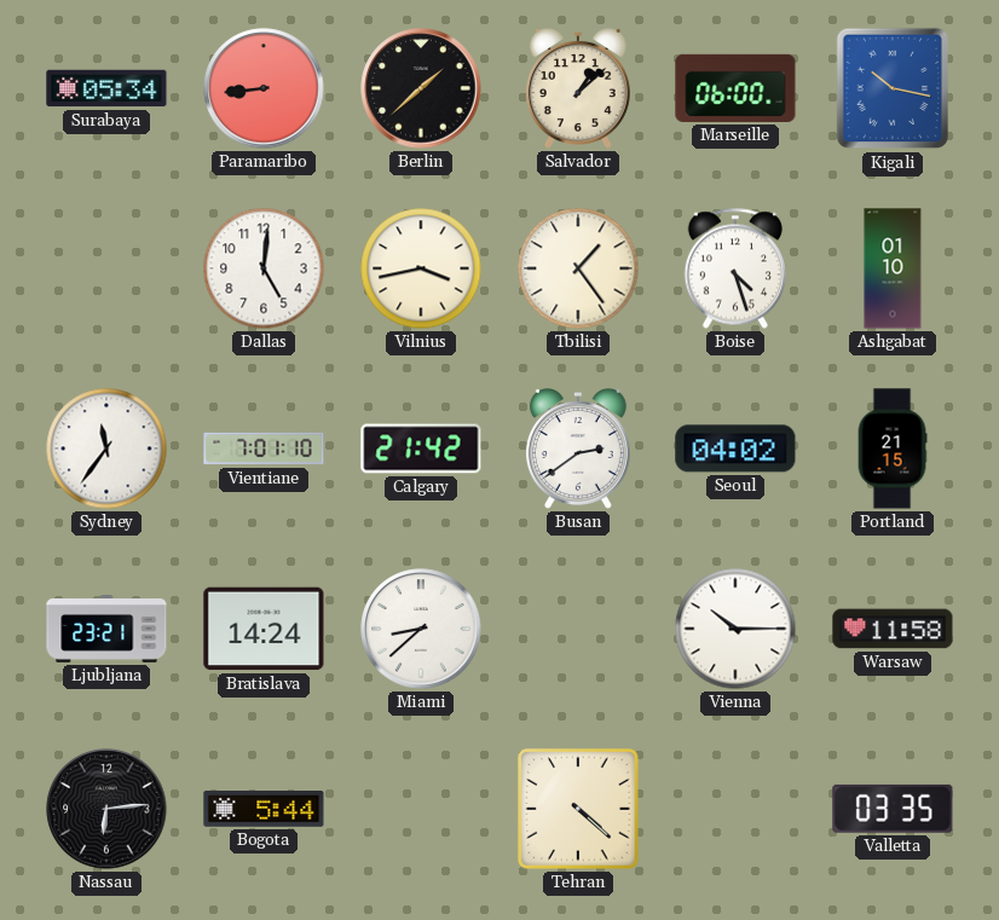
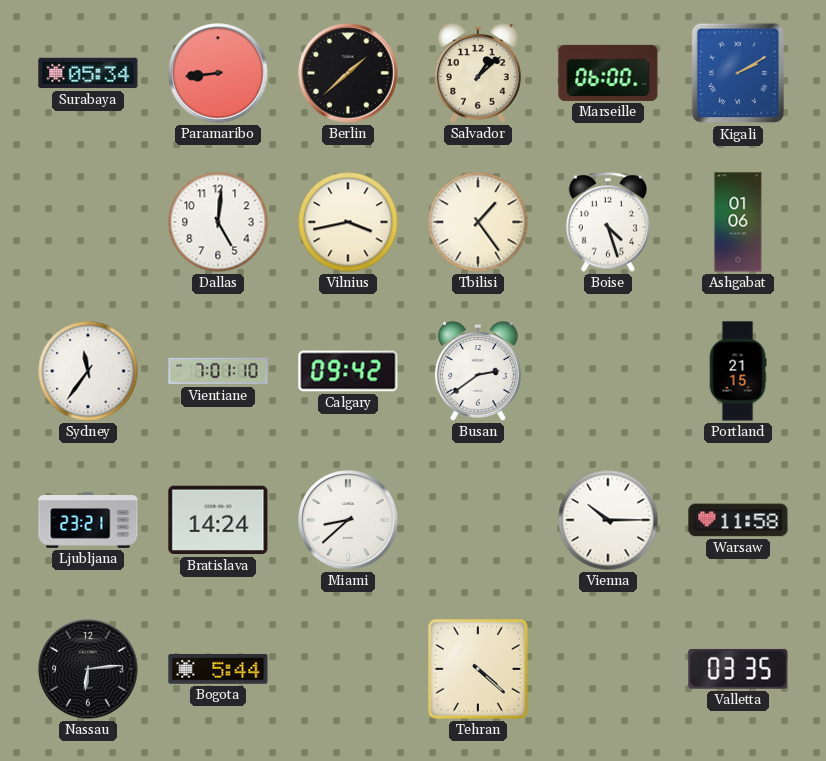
Kigali: 10:17 -> 2:10
Ashgabat: 01:10 -> 01:06
Calgary: 21:42 -> 09:42
Seoul: 04:02 -> none
